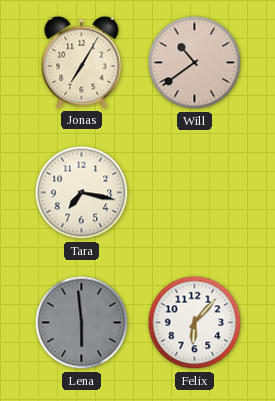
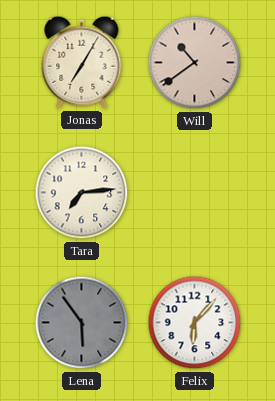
Tara: 7:17 -> 7:14
Lena: 5:59 -> 5:54
